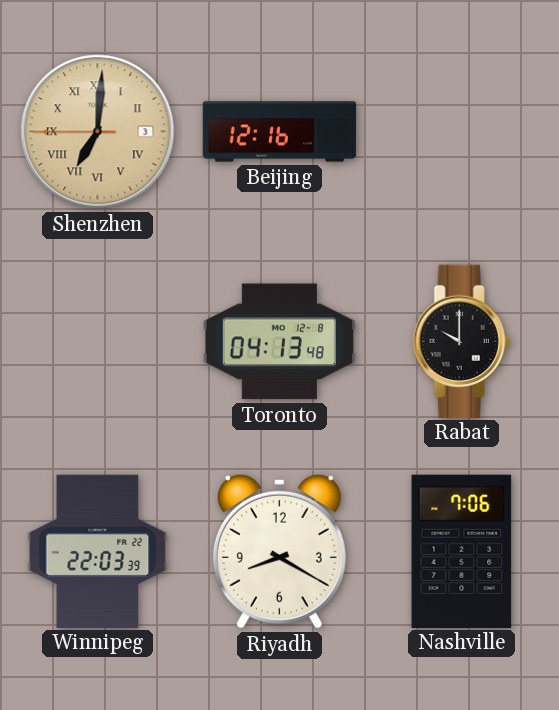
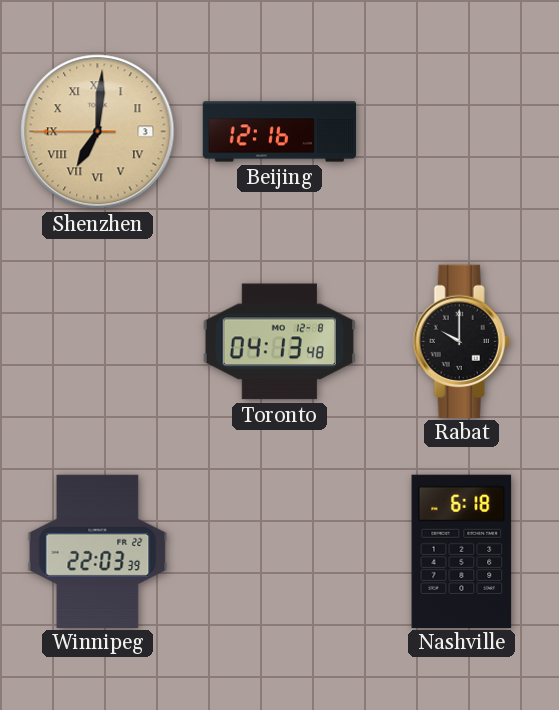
Riyadh: 8:20 -> none
Nashville: 7:06 -> 6:18
